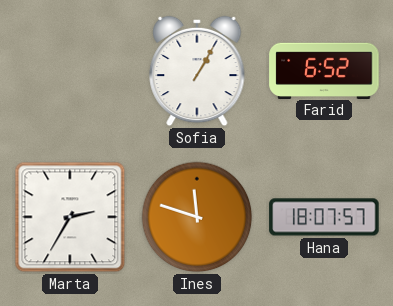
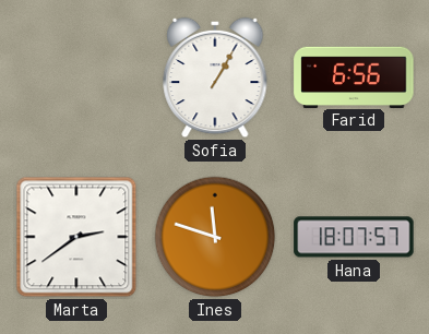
Farid: 6:52 -> 6:56
Marta: 2:35 -> 2:39
